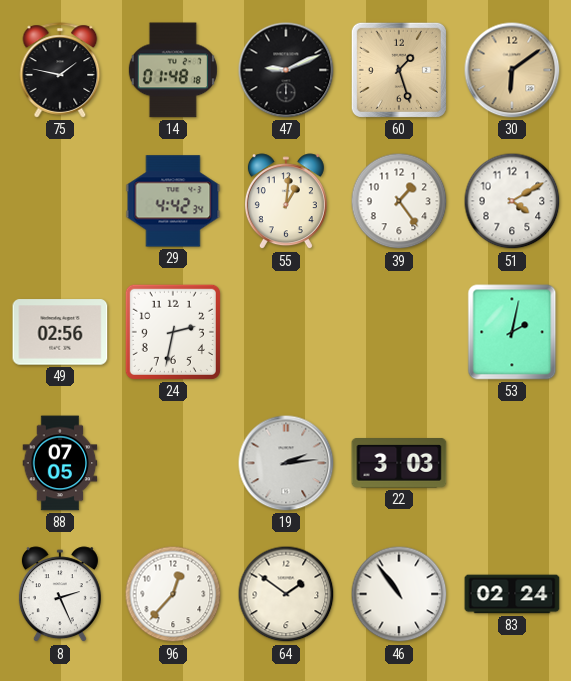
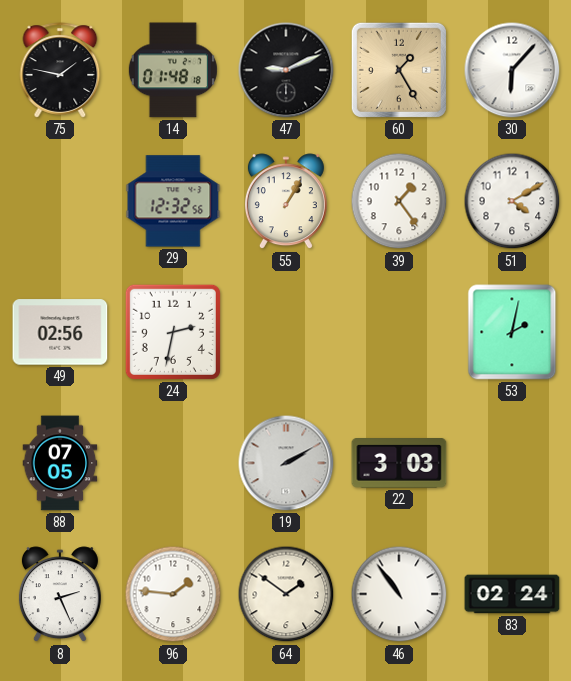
60: 1:27 -> 1:25
30: 6:09 -> 6:07
30 dial: champagne -> white
29: 4:42 -> 12:32
55: 1:01 -> 1:05
19: 2:14 -> 2:10
96: 12:37 -> 1:46
